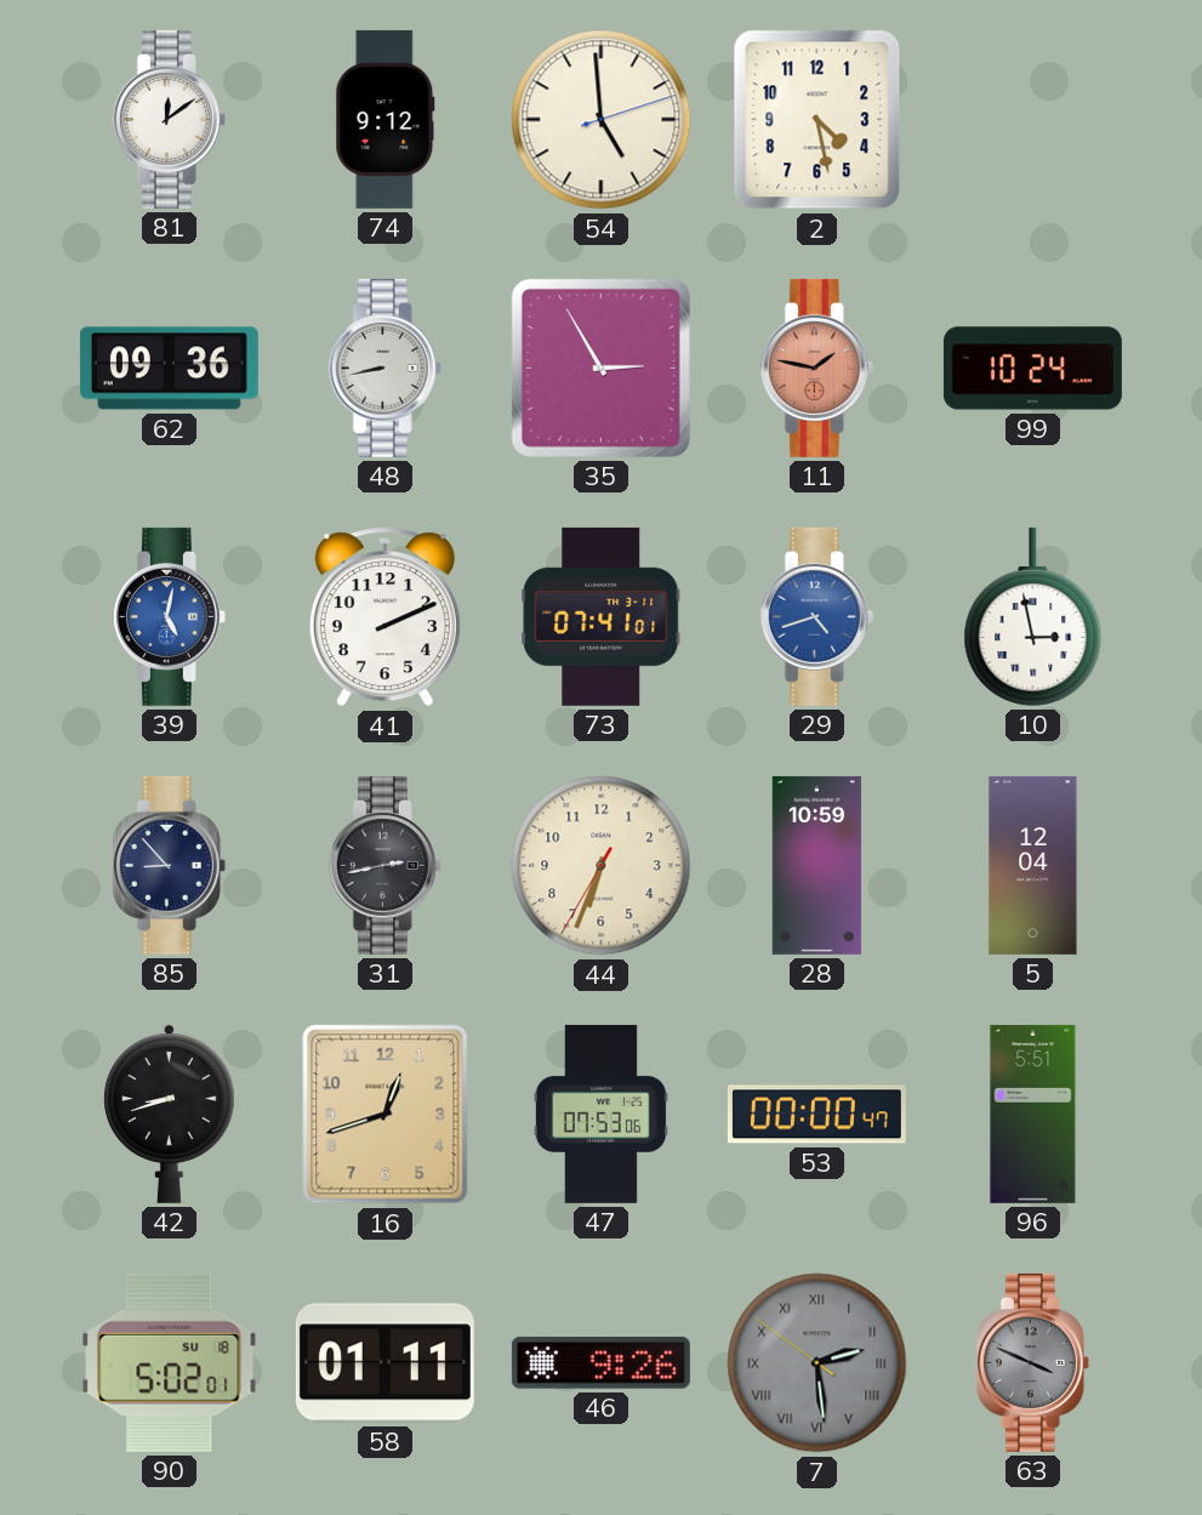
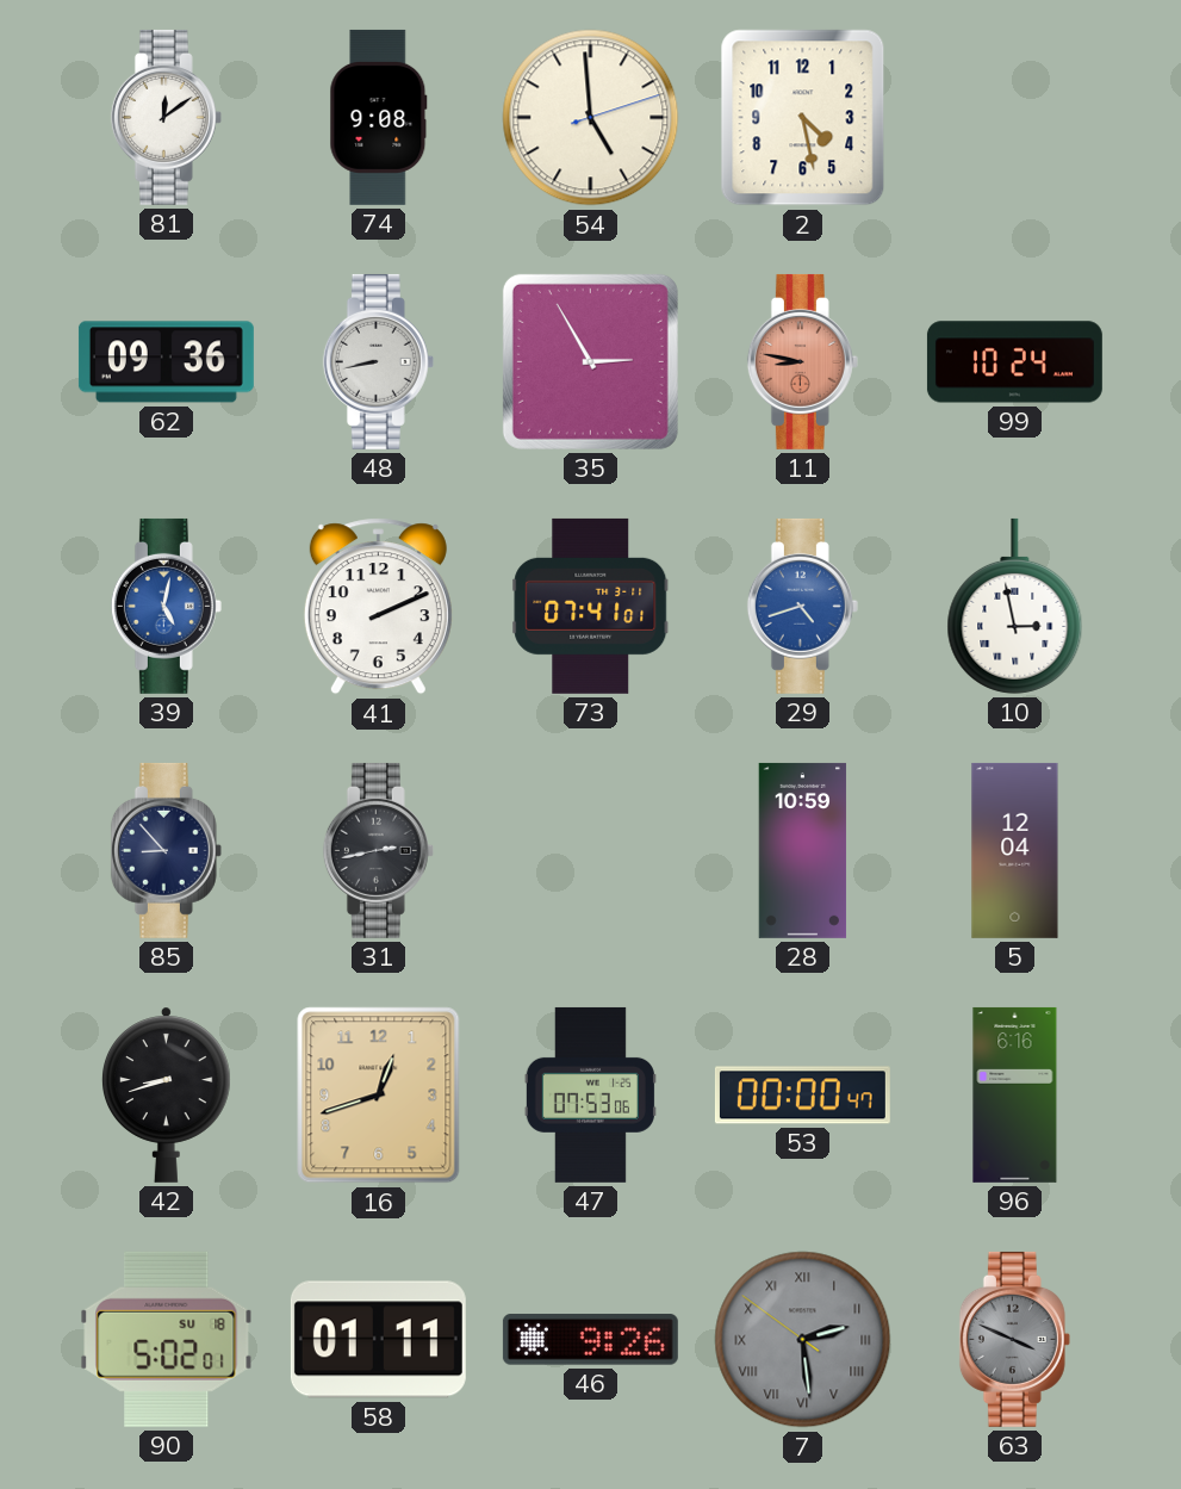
74: 9:12 -> 9:08
11: 1:47 -> 8:47
44: 6:33 -> none
96: 5:51 -> 6:16
